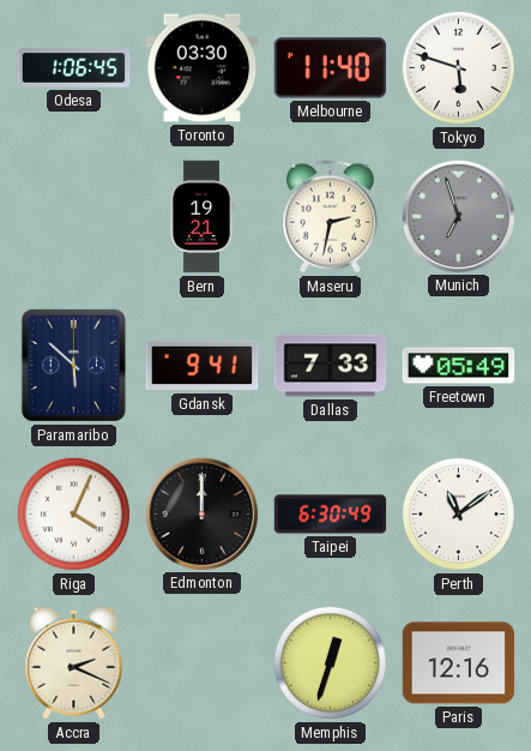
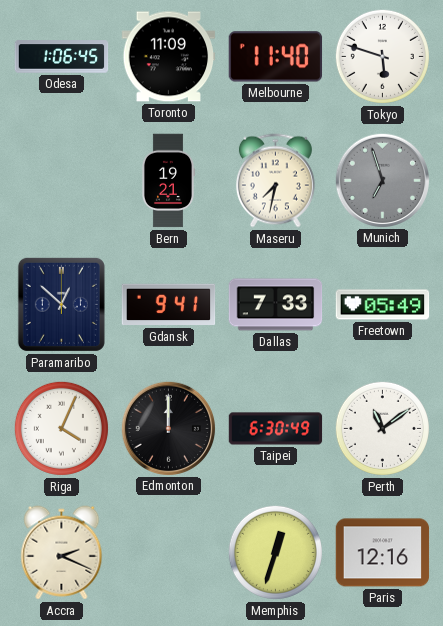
Toronto: 03:30 -> 11:09
Maseru: 2:32 -> 7:32
Paramaribo: 5:52 -> 12:52
